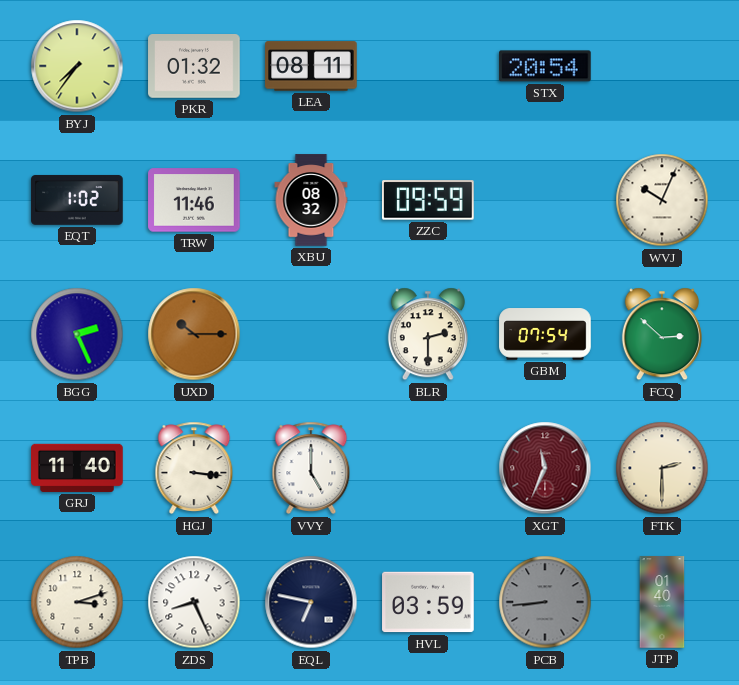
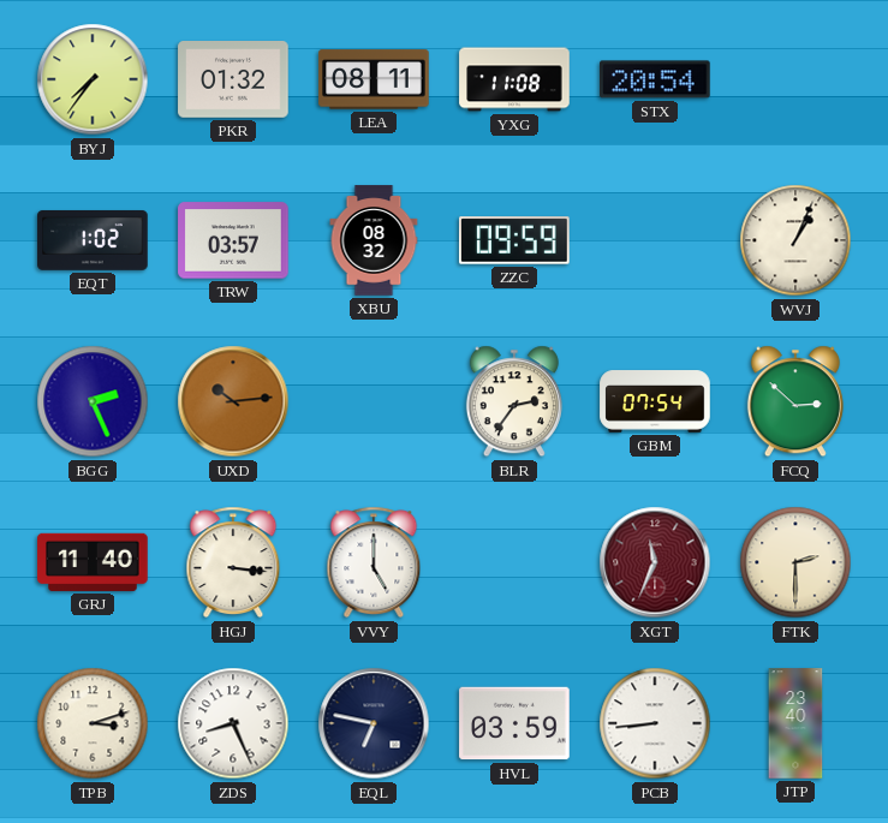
YXG: none -> 11:08
TRW: 11:46 -> 03:57
WVJ: 10:04 -> 1:04
UXD: 10:15 -> 10:14
BLR: 2:30 -> 2:36
PCB dial: grey -> white
JTP: 01:40 -> 23:40
